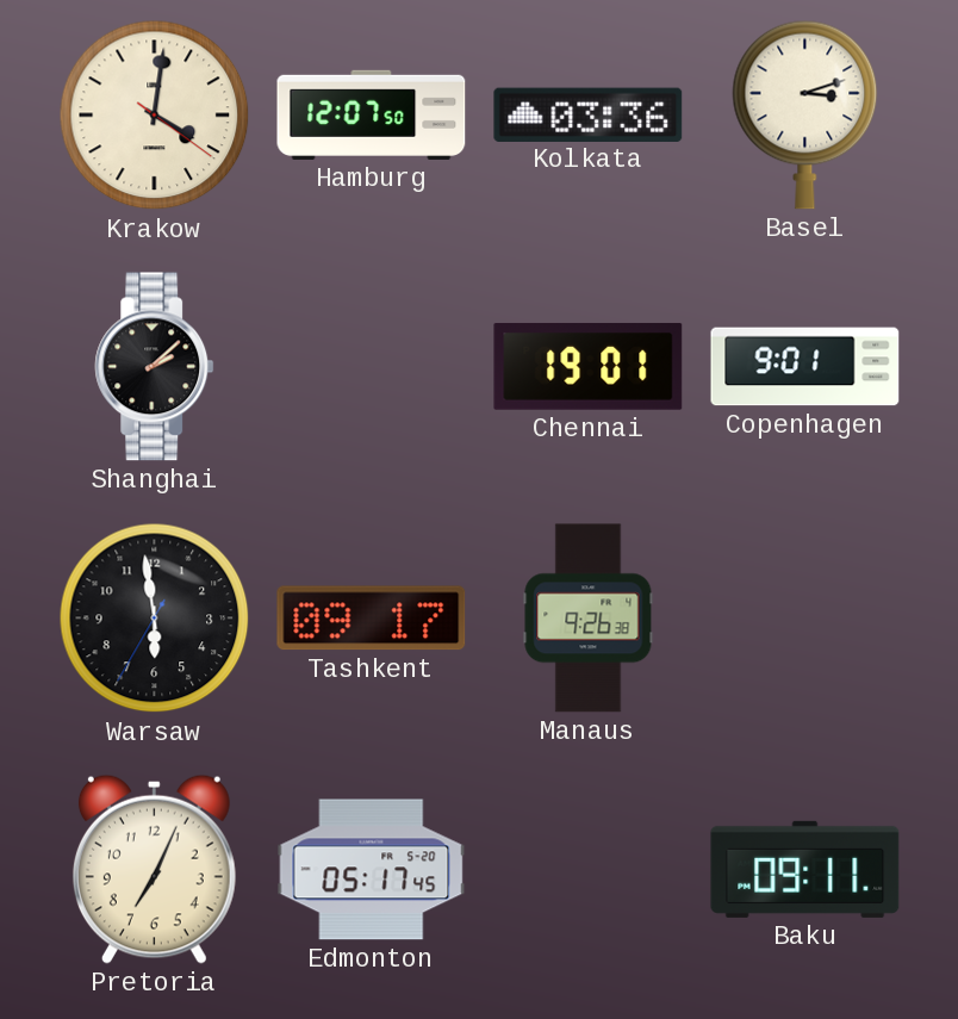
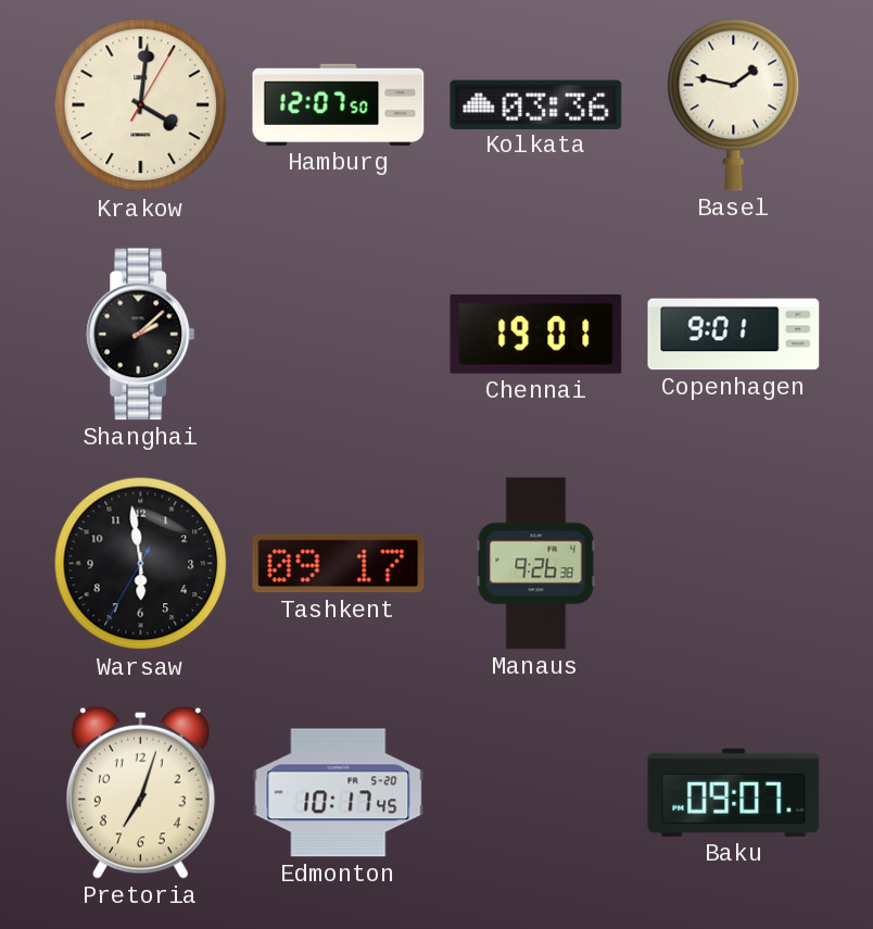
Krakow: 4:01:21 -> 4:01:05
Basel: 3:12 -> 1:47
Pretoria: 7:04 -> 7:03
Edmonton: 05:17 -> 10:17
Baku: 09:11 -> 09:07
